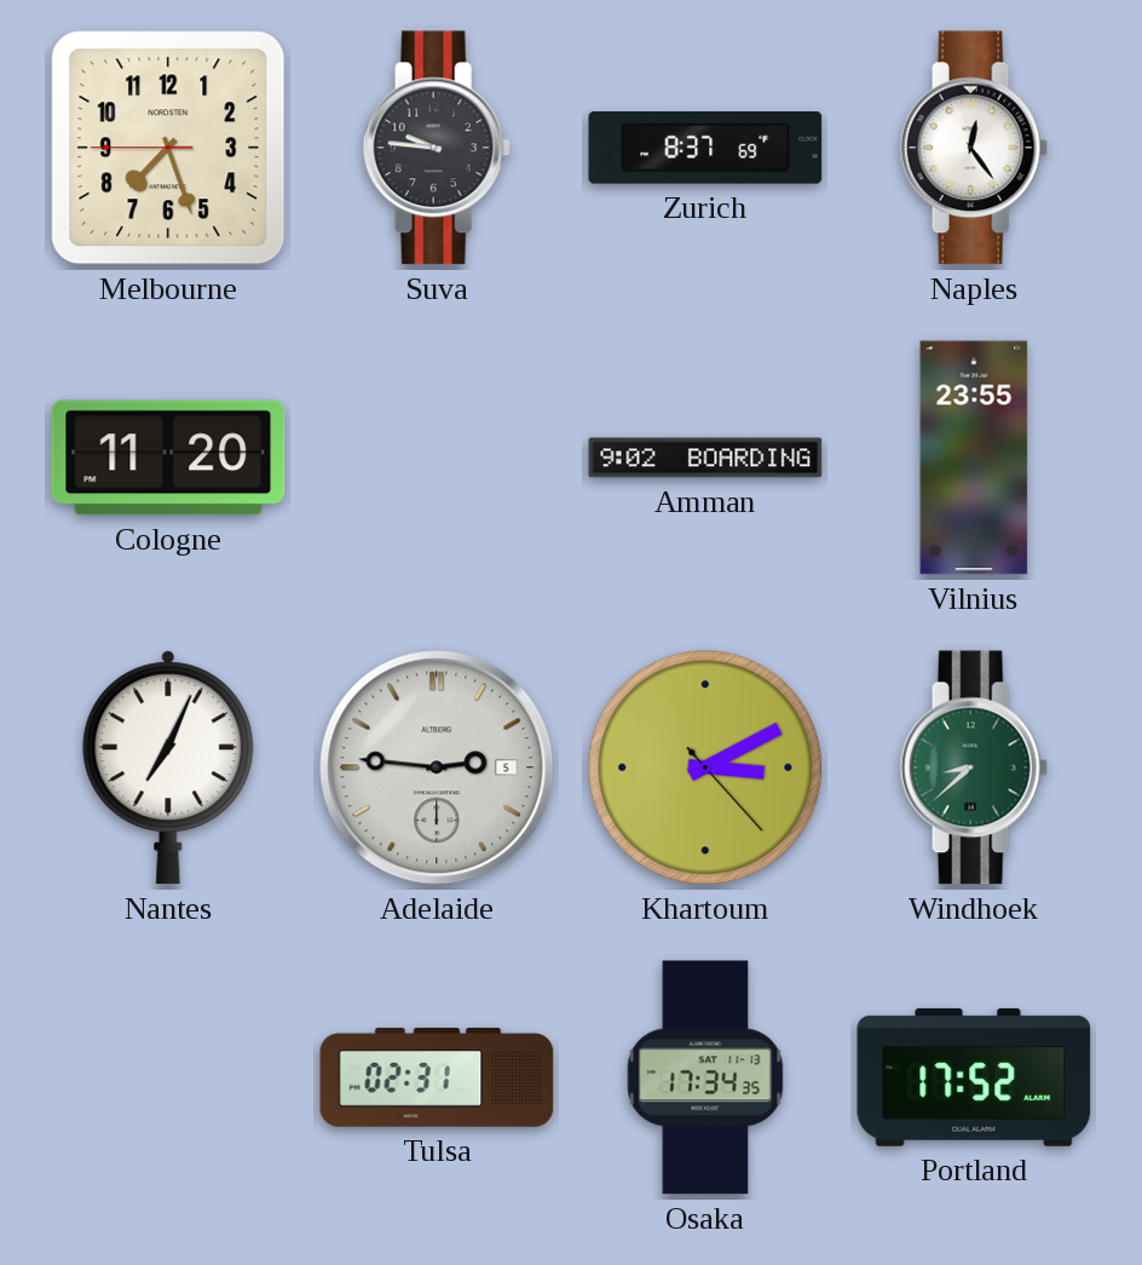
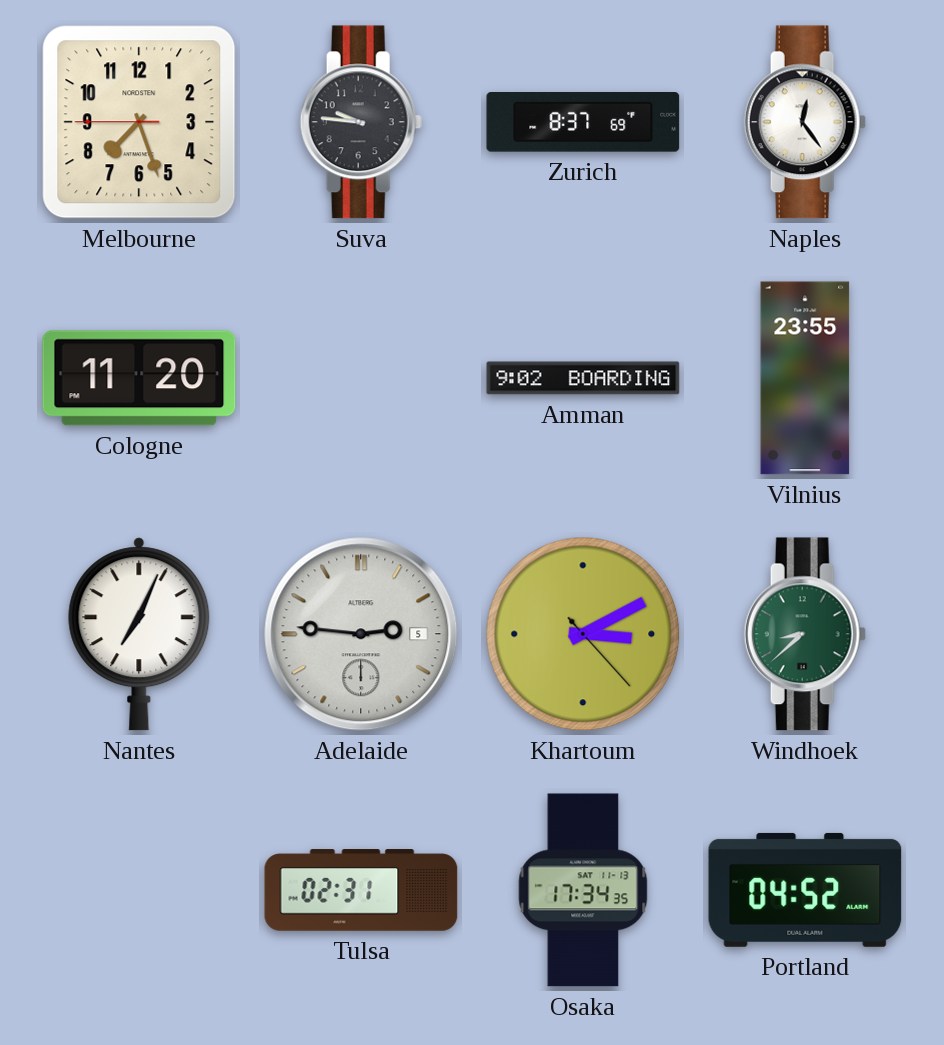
Portland: 17:52 -> 04:52
